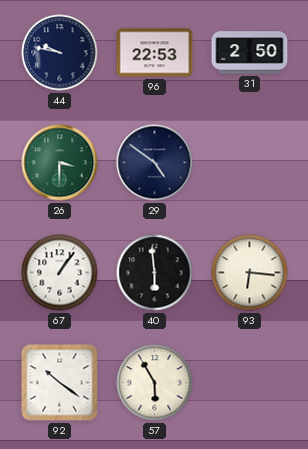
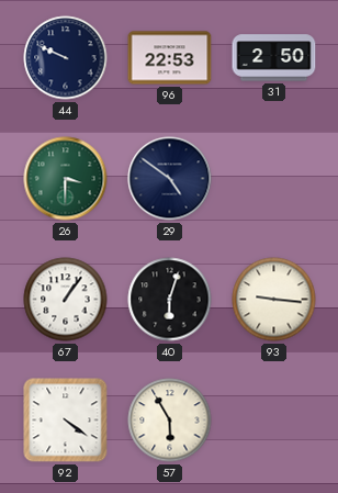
44: 9:47 -> 9:49
40: 5:59 -> 6:03
93: 6:16 -> 9:16
92: 10:21 -> 4:21
